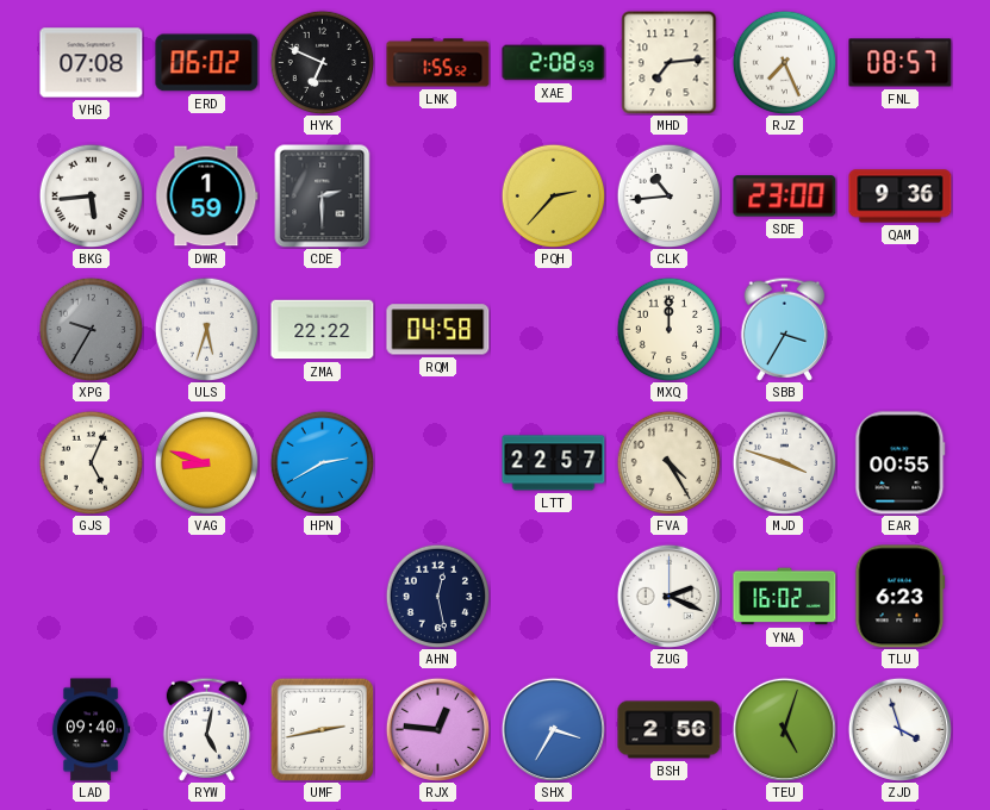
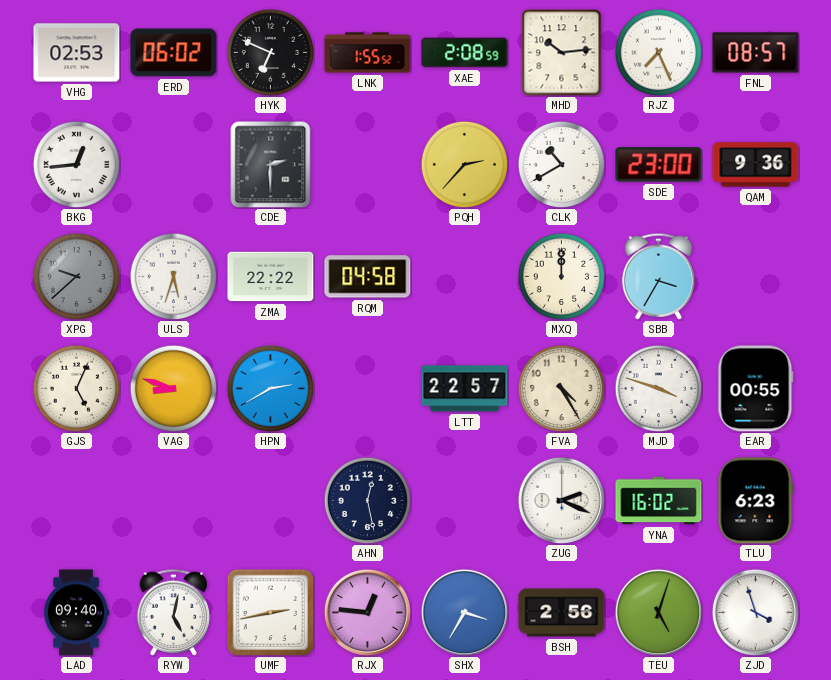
VHG: 07:08 -> 02:53
MHD: 7:14 -> 10:14
BKG: 5:44 -> 12:44
DWR: 1:59 -> none
CLK: 10:44 -> 10:40
XPG: 9:35 -> 9:38
